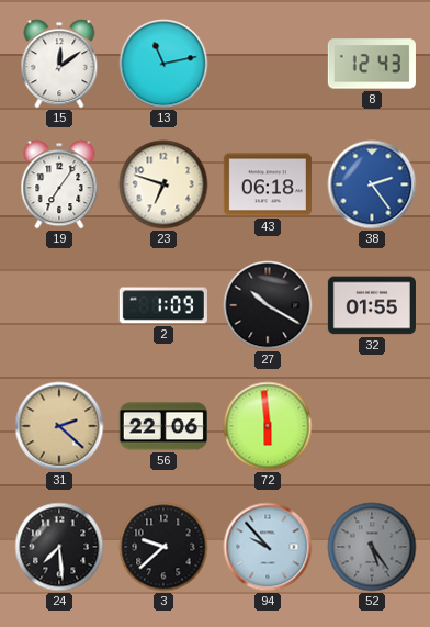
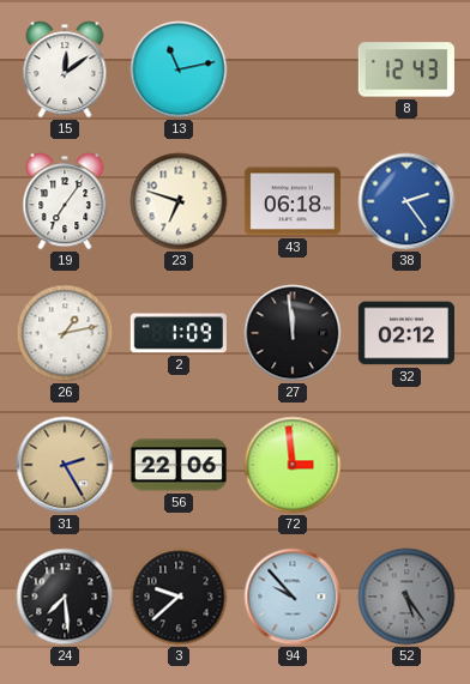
26: none -> 1:13
27: 10:20 -> 11:59
32: 01:55 -> 02:12
31: 2:22 -> 2:25
72: 5:59 -> 2:59
